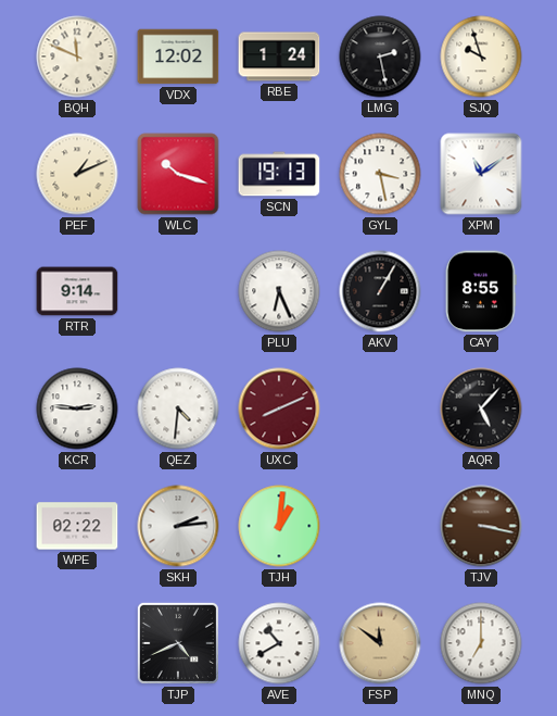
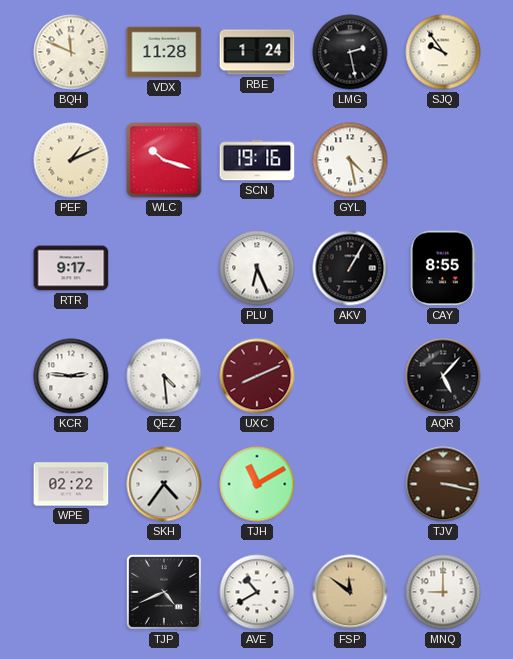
VDX: 12:02 -> 11:28
SJQ: 9:57 -> 9:54
SCN: 19:13 -> 19:16
GYL: 3:28 -> 4:28
XPM: 11:09 -> none
RTR: 9:14 -> 9:17
QEZ: 4:31 -> 4:29
SKH: 2:14 -> 4:36
TJH: 1:01 -> 11:10
MNQ: 7:00 -> 9:00
